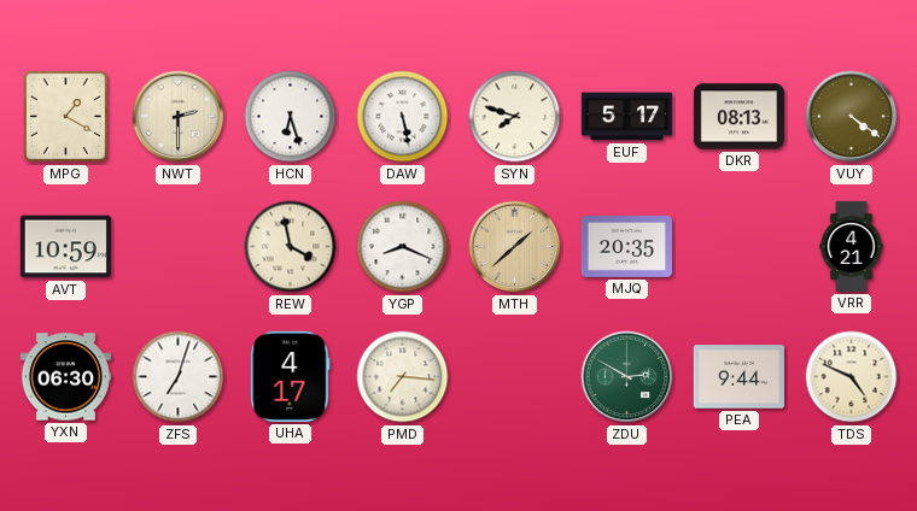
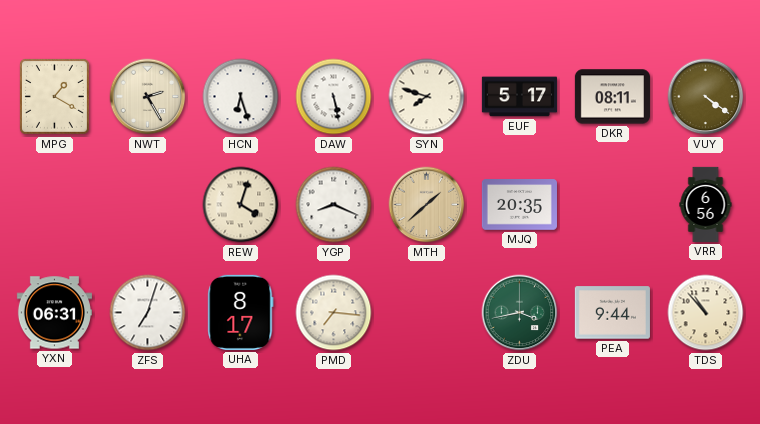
NWT: 2:30 -> 2:25
DKR: 08:13 -> 08:11
AVT: 10:59 -> none
REW: 3:58 -> 4:03
VRR: 4:21 -> 6:56
YXN: 06:30 -> 06:31
UHA: 4:17 -> 8:17
ZDU: 2:50 -> 3:43
TDS: 4:49 -> 10:53
